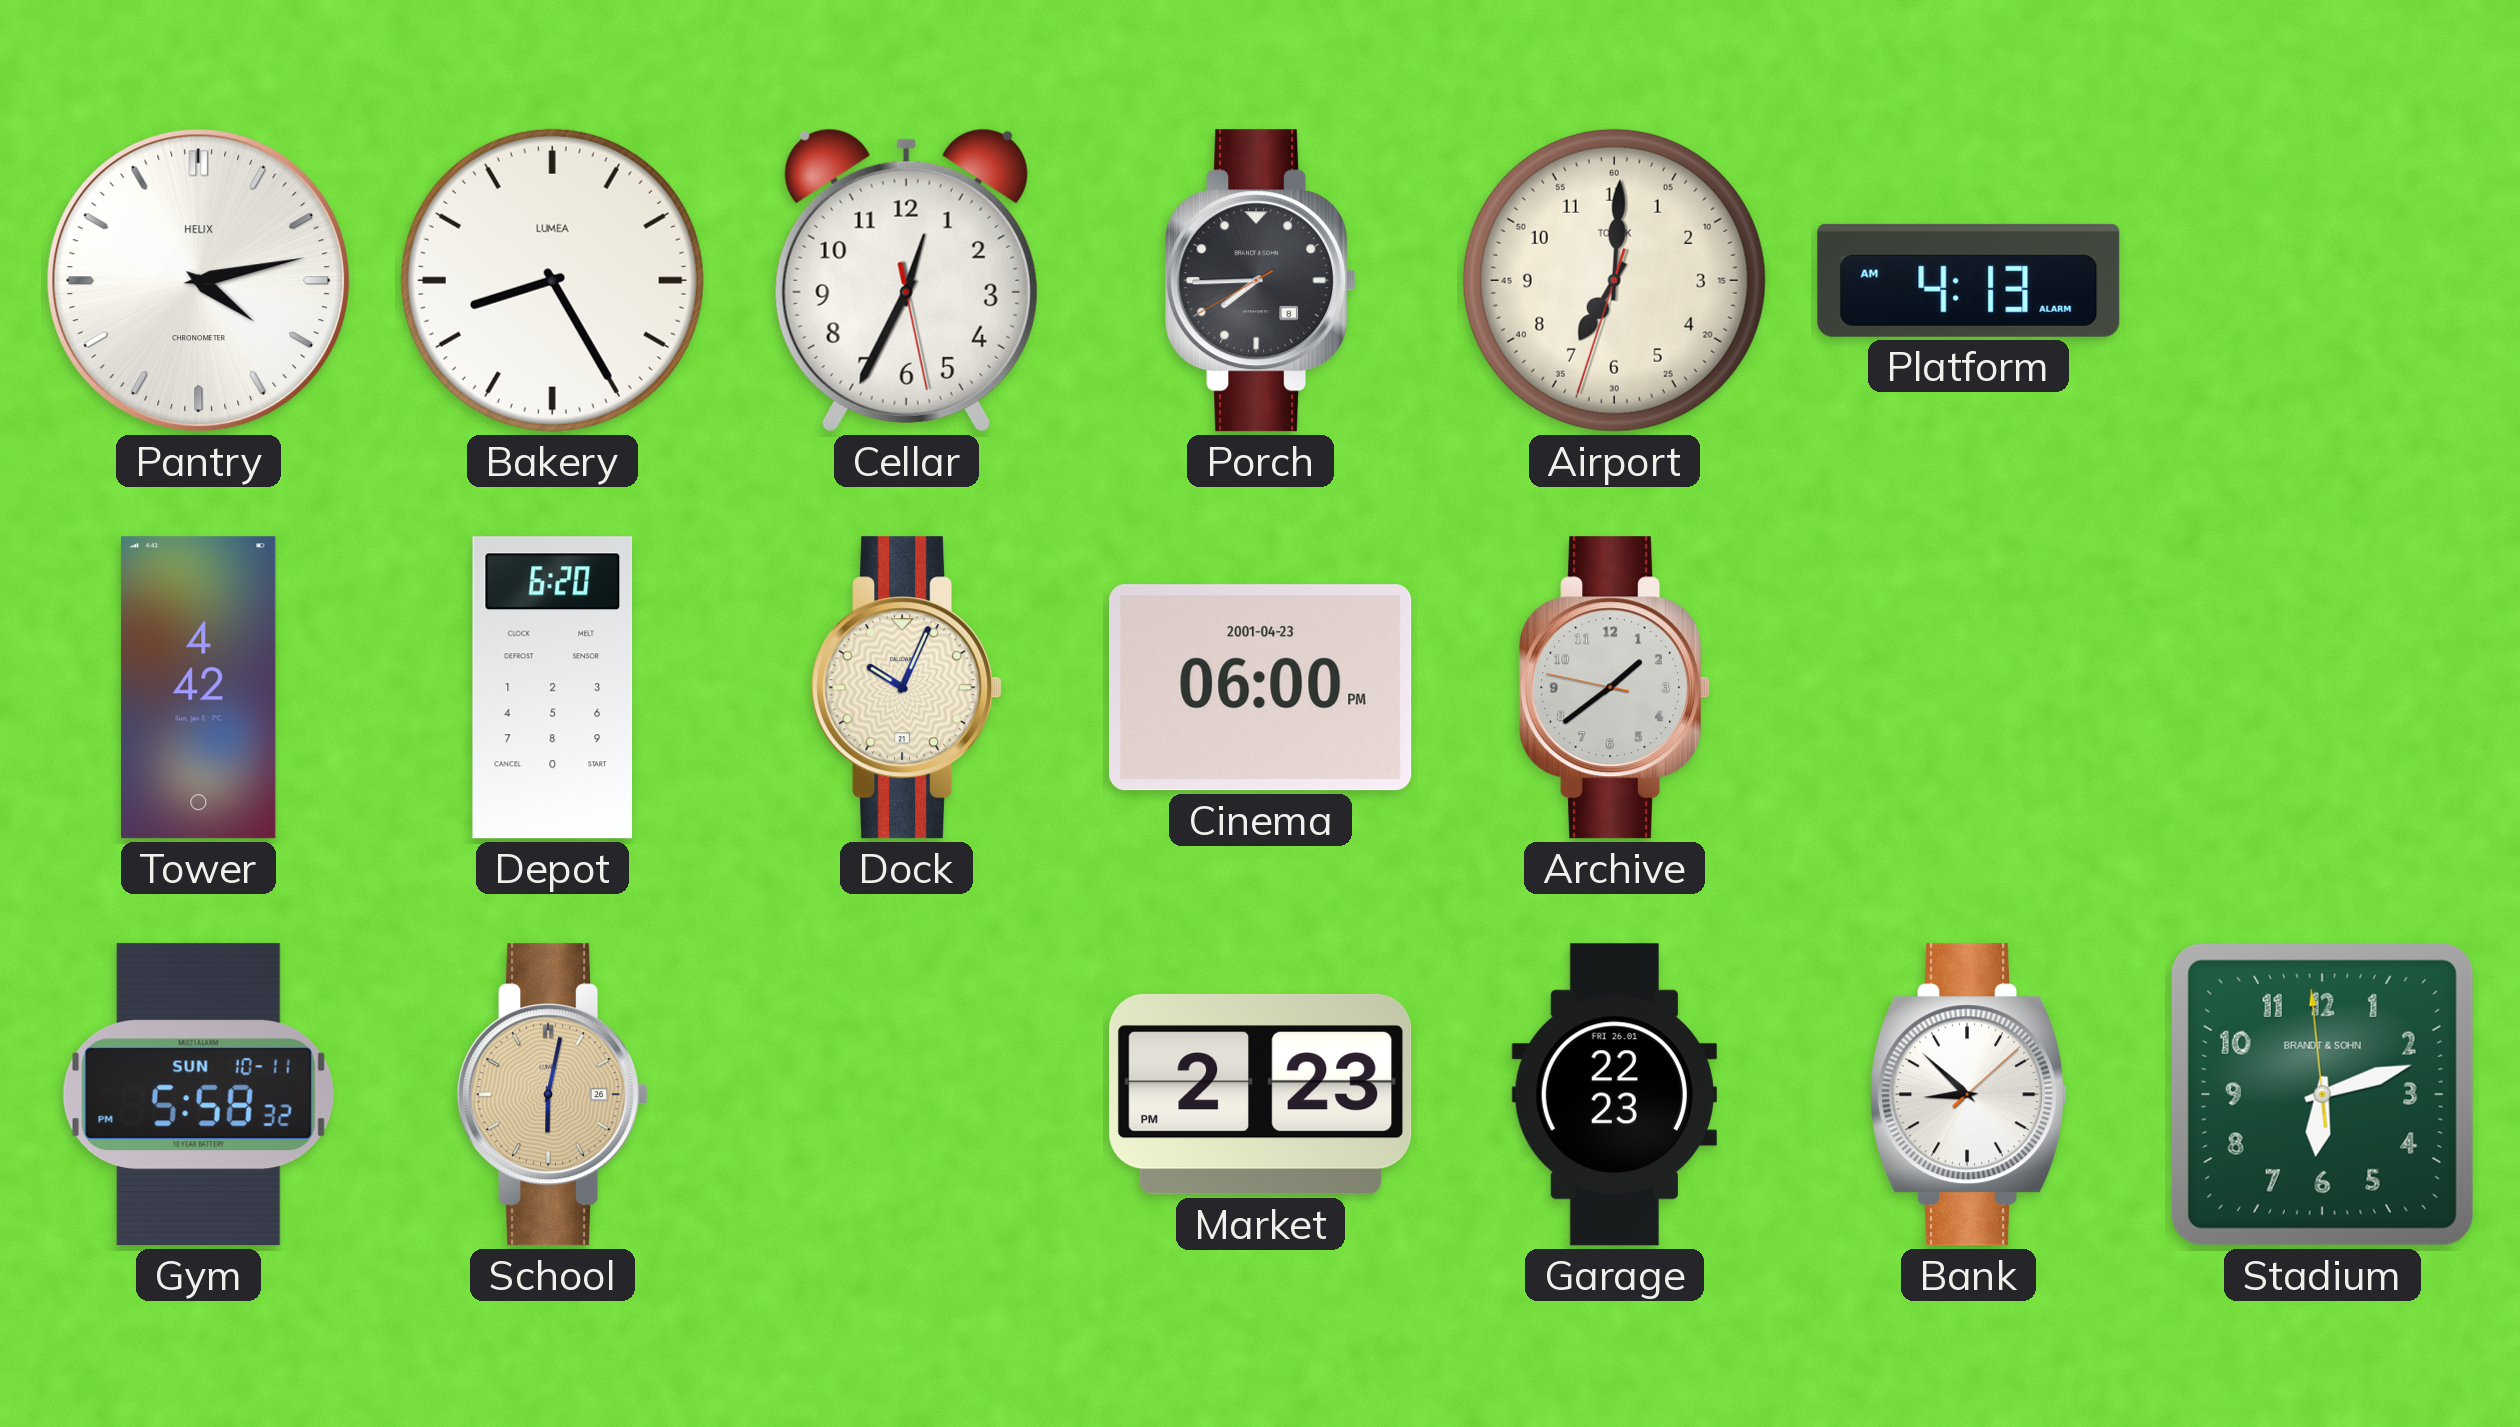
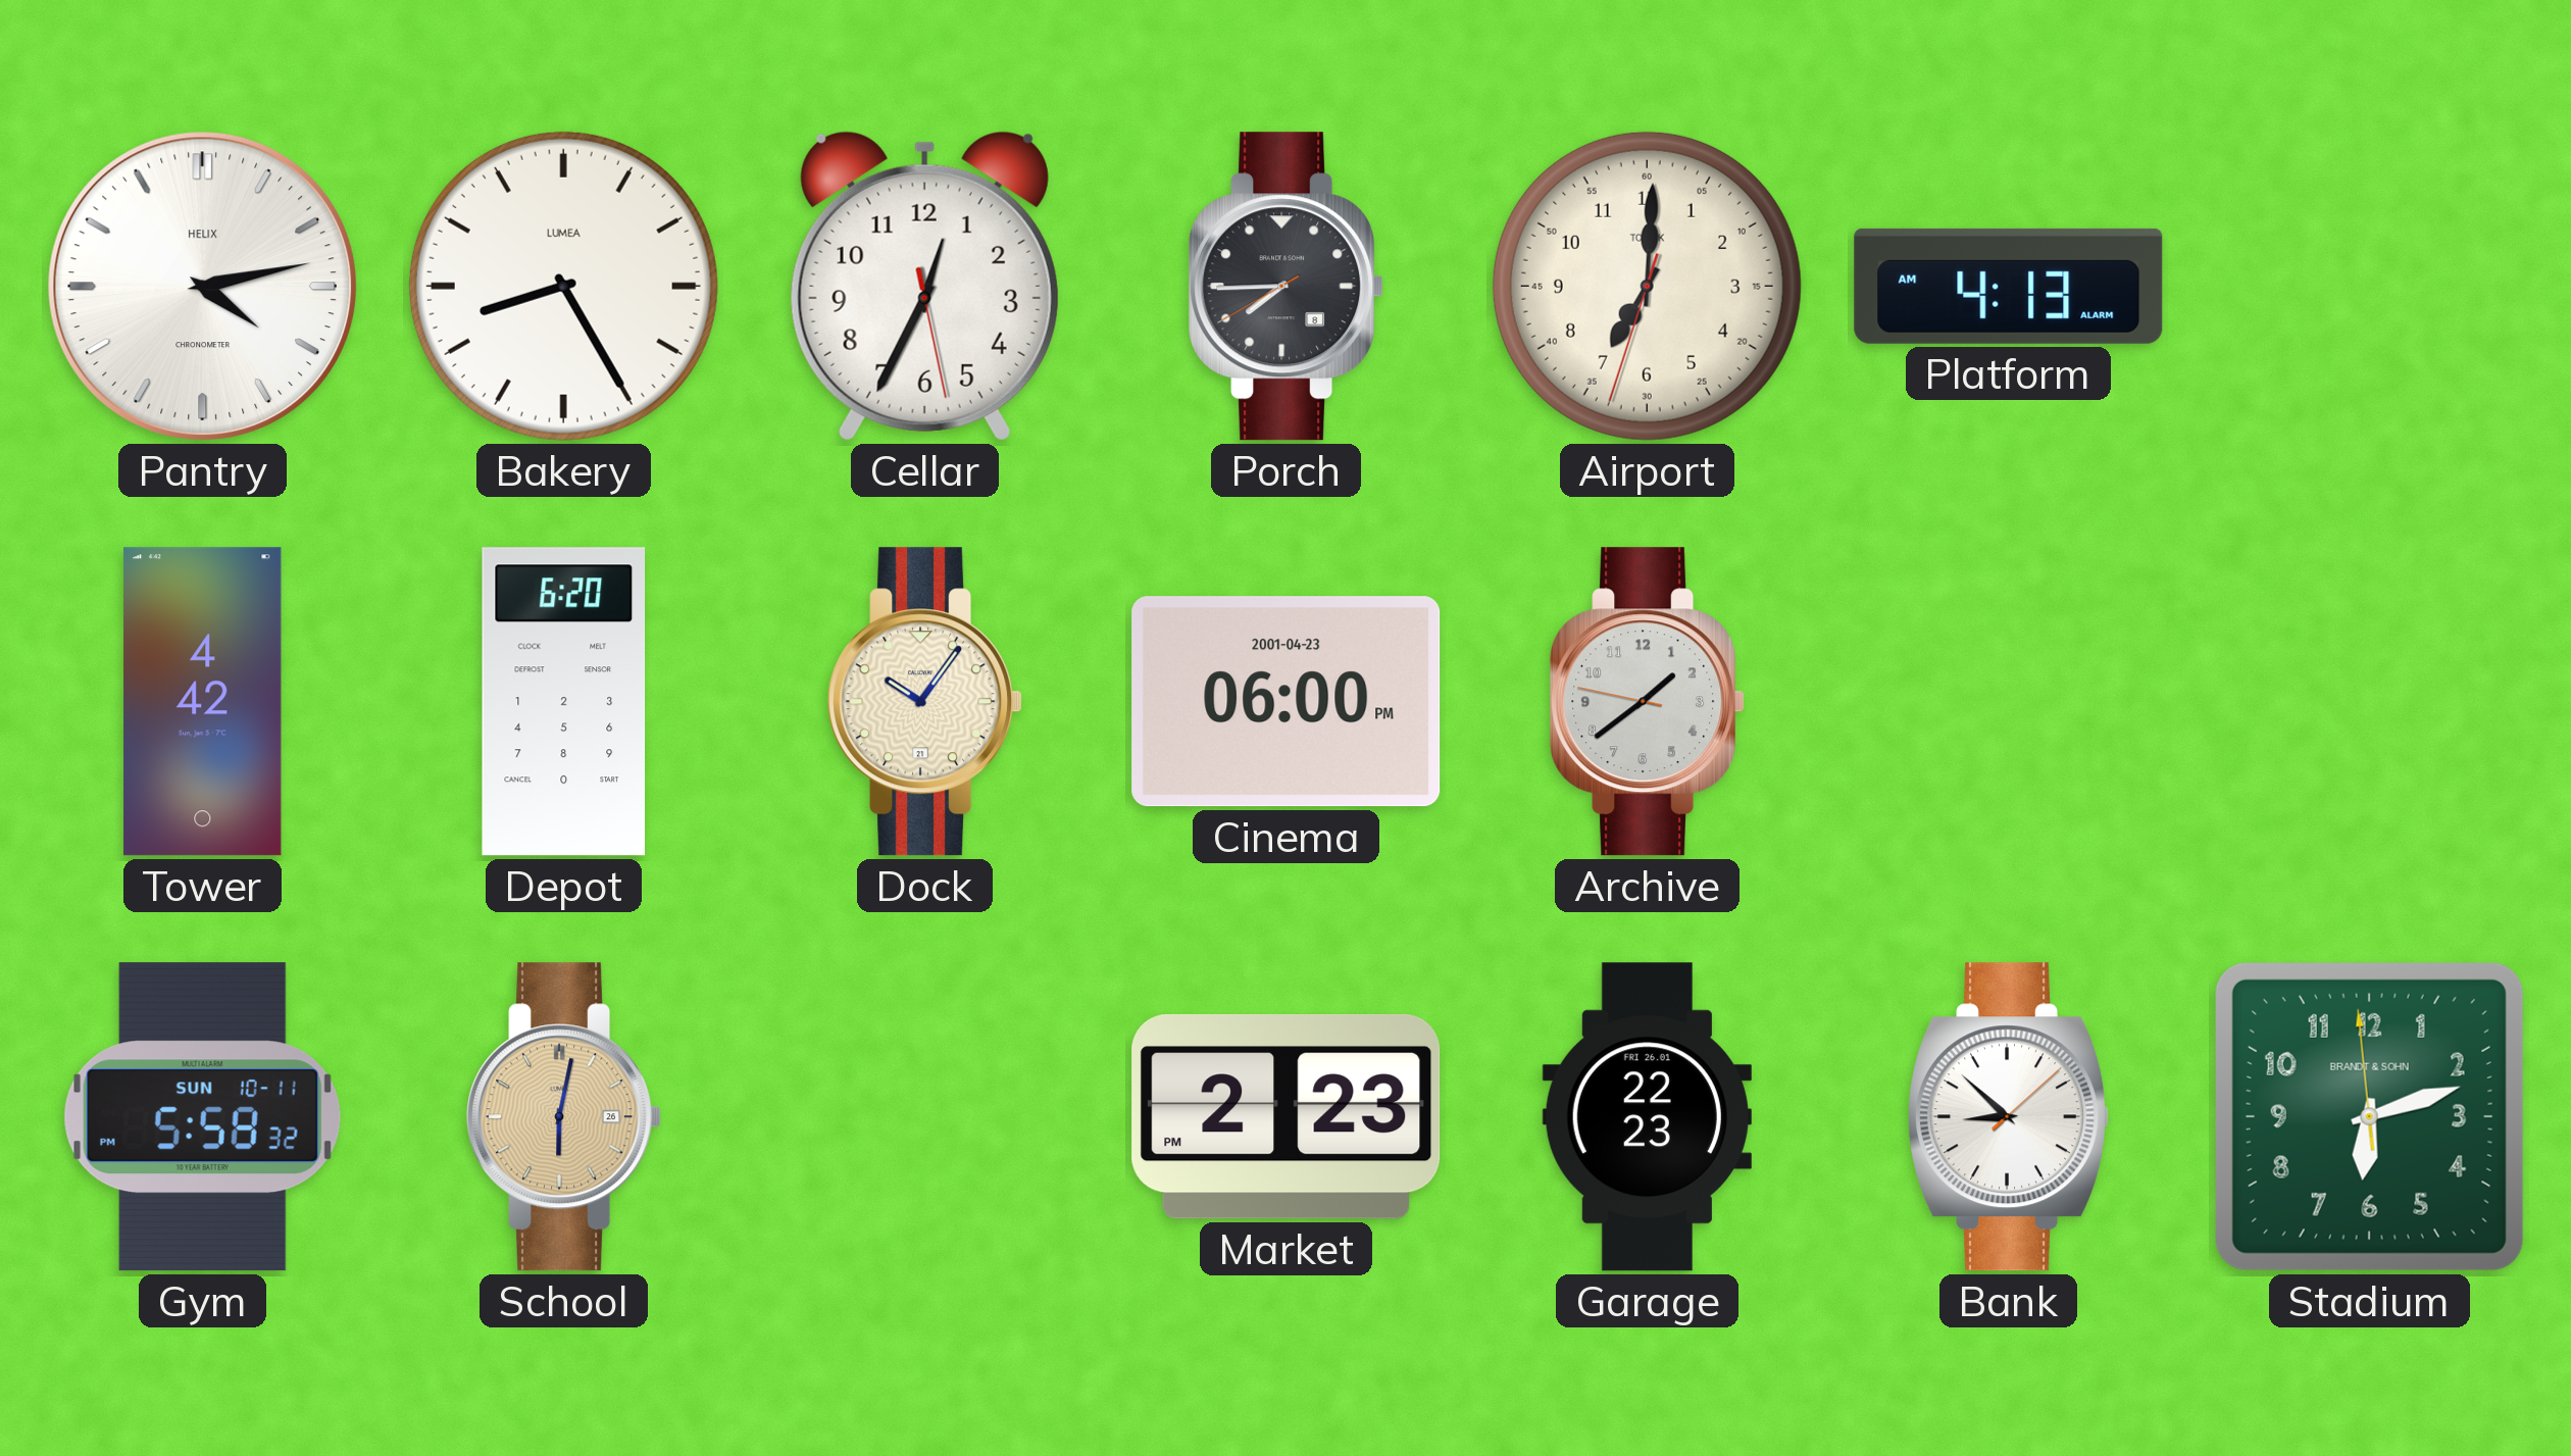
Dock: 10:04 -> 10:06
